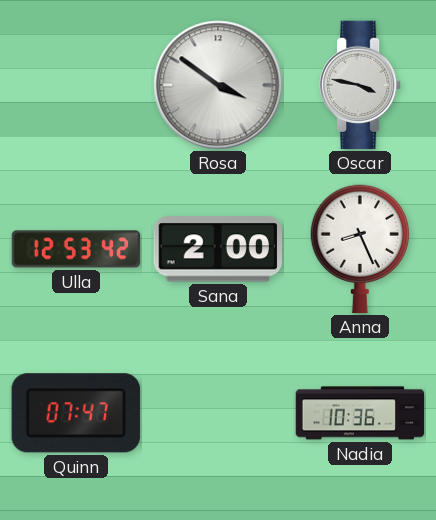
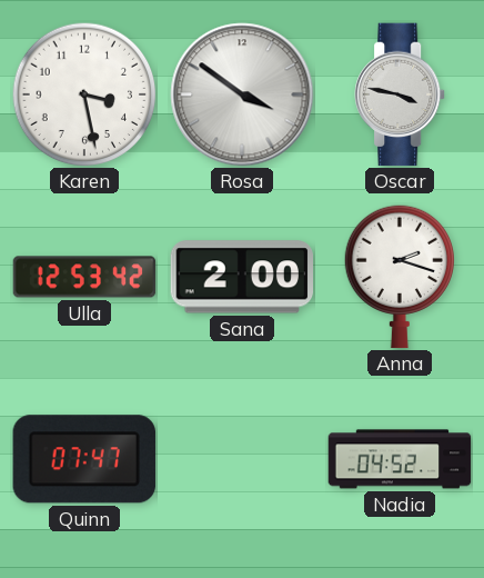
Karen: none -> 3:28
Anna: 8:26 -> 2:18
Nadia: 10:36 -> 04:52
